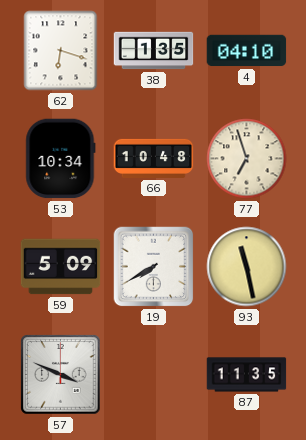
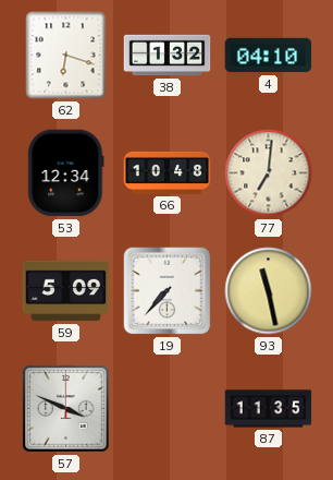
38: 1:35 -> 1:32
53: 10:34 -> 12:34
77: 6:57 -> 7:01
19: 7:40 -> 7:37
